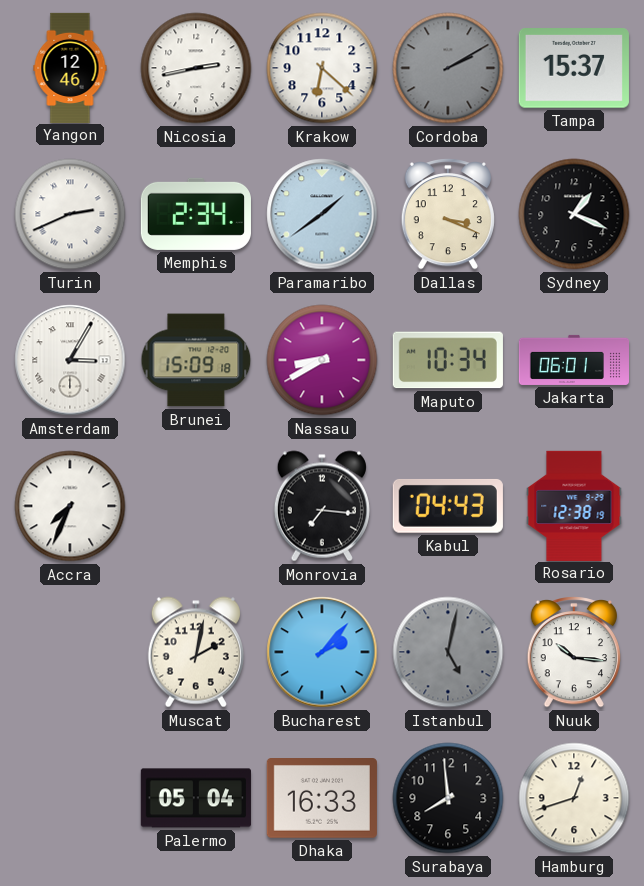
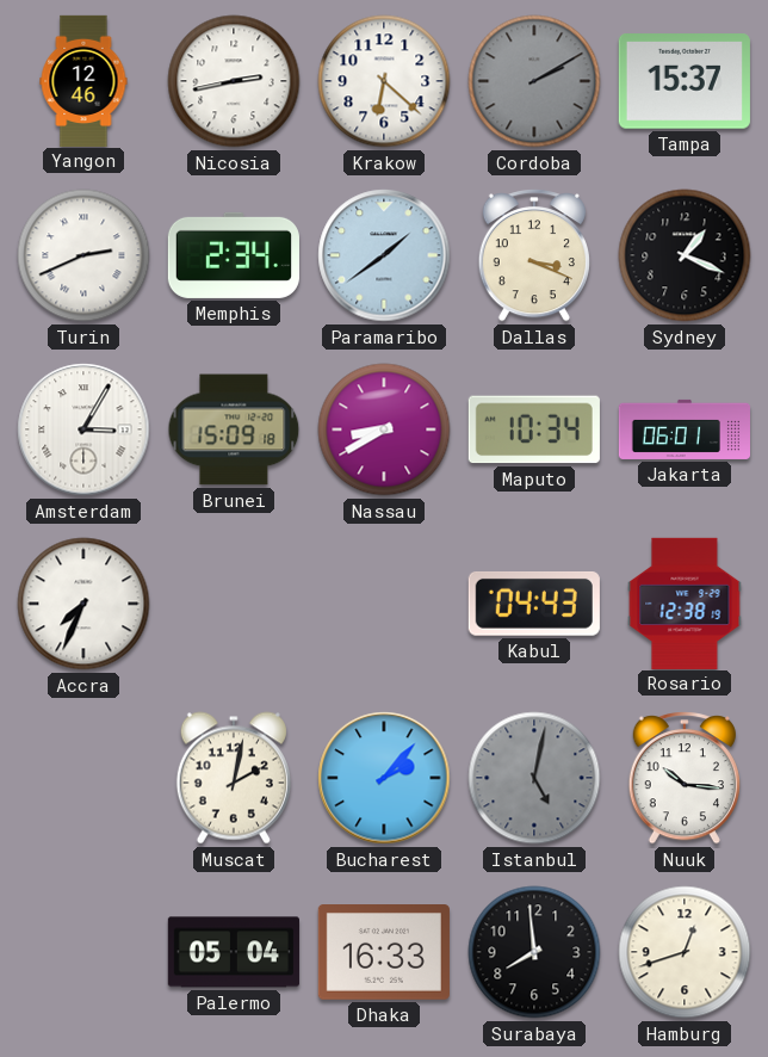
Monrovia: 7:16 -> none
